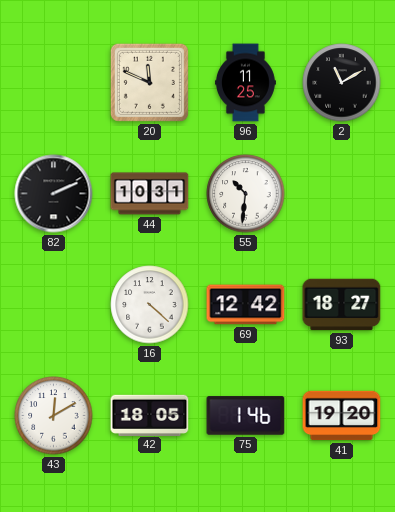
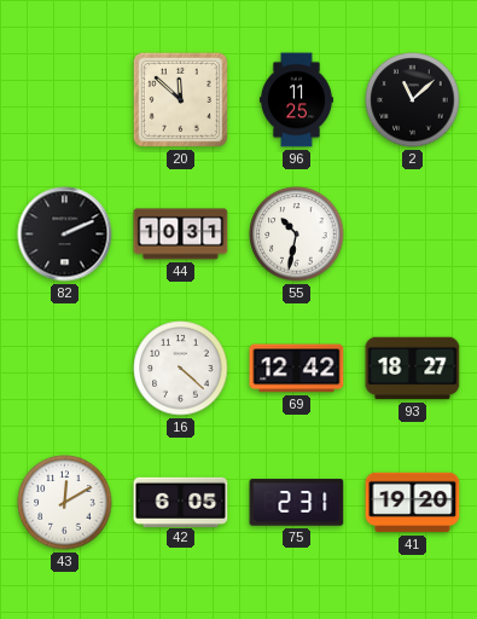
20: 11:49 -> 11:52
2: 11:10 -> 11:08
55: 10:31 -> 10:32
42: 18:05 -> 6:05
75: 1:46 -> 2:31
